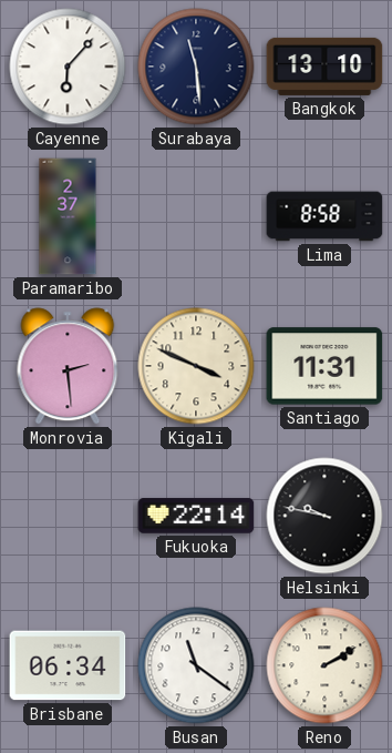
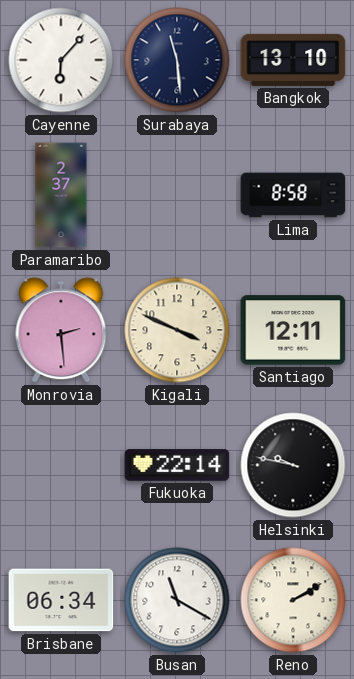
Santiago: 11:31 -> 12:11
Busan: 11:21 -> 11:20
